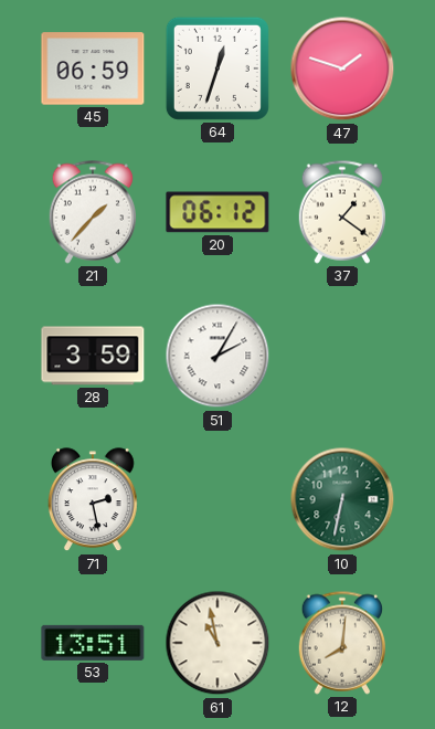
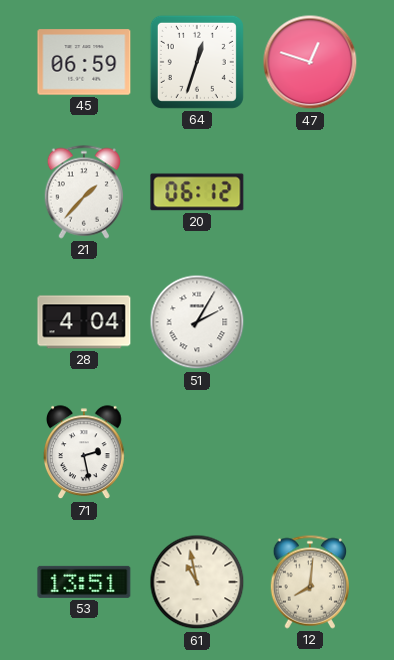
47: 1:48 -> 12:48
37: 1:21 -> none
28: 3:59 -> 4:04
10: 6:32 -> none
